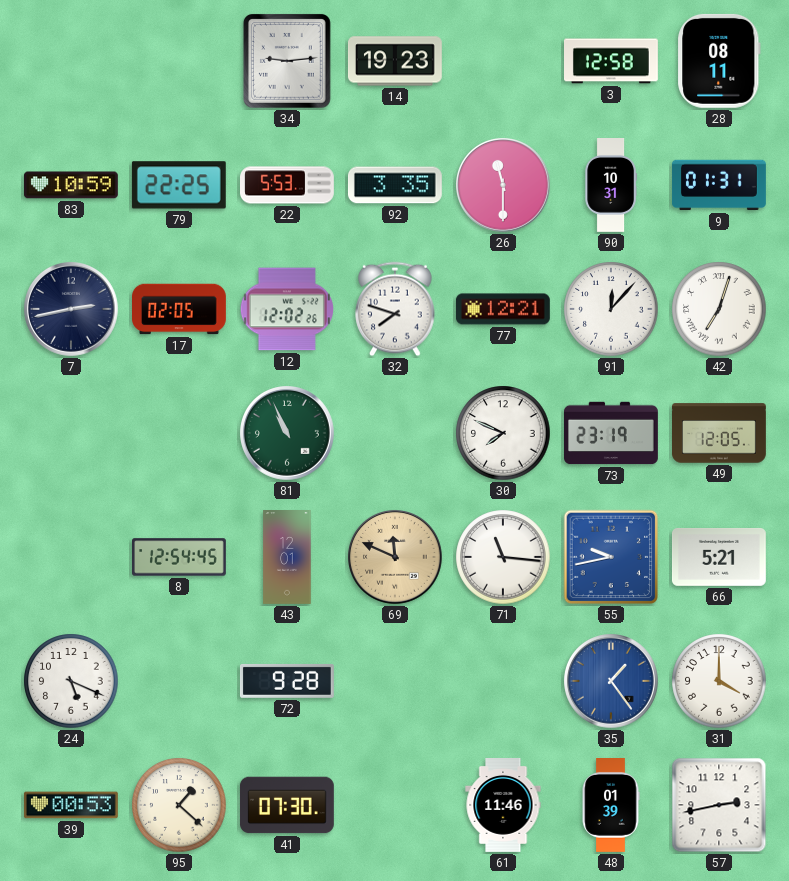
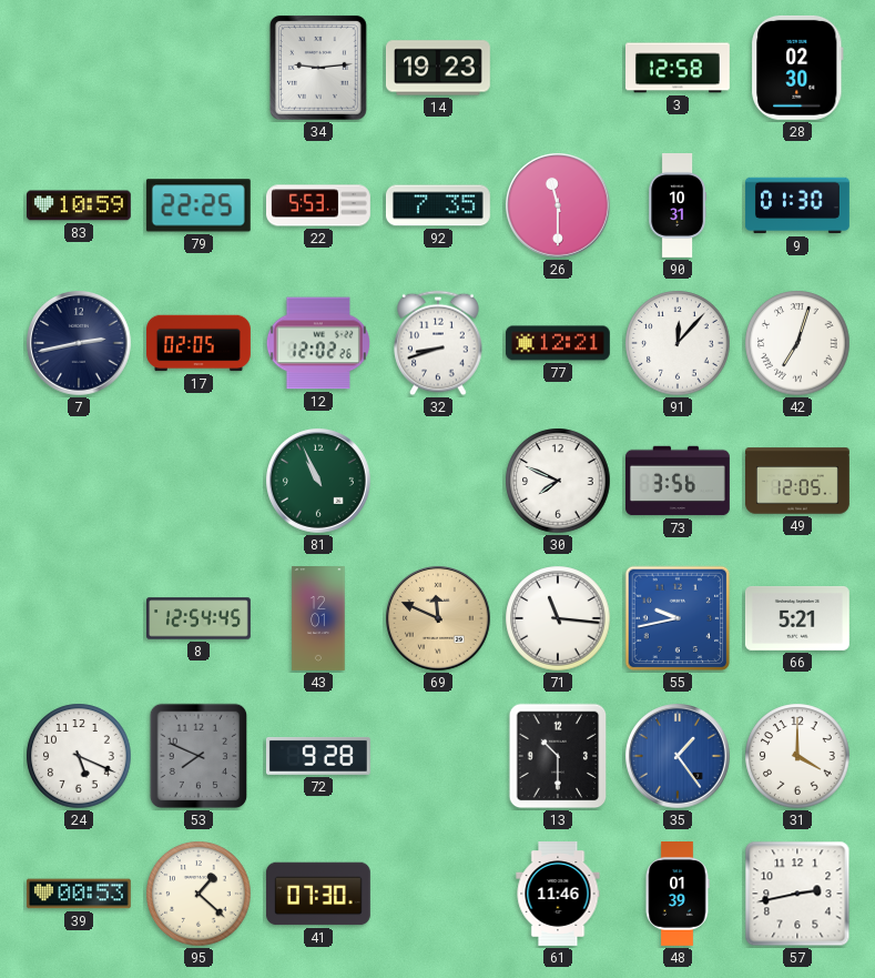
28: 08:11 -> 02:30
92: 3:35 -> 7:35
9: 01:31 -> 01:30
32: 7:48 -> 8:42
73: 23:19 -> 3:56
53: none -> 7:49
13: none -> 10:30
